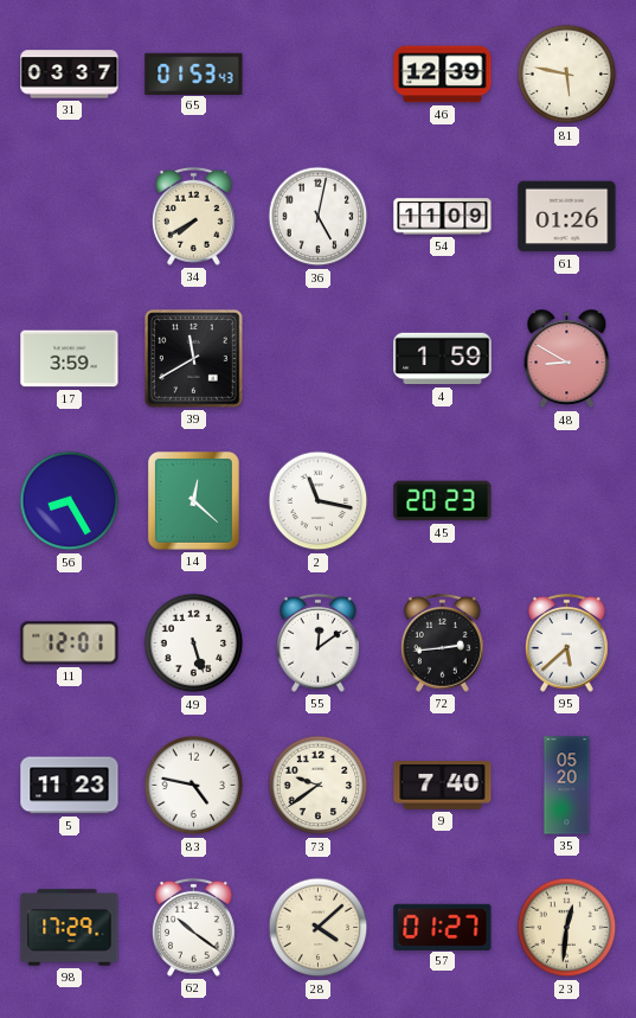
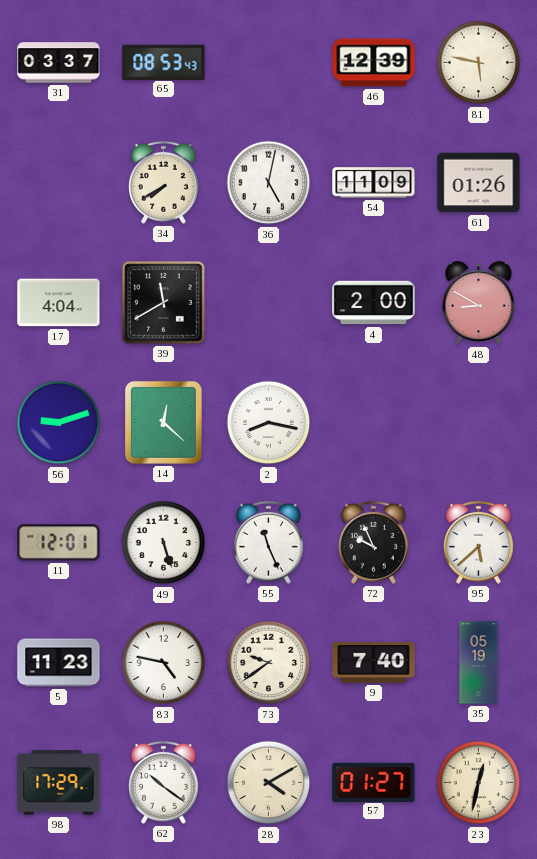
65: 01:53 -> 08:53
17: 3:59 -> 4:04
4: 1:59 -> 2:00
56: 8:25 -> 9:12
2: 11:17 -> 8:17
45: 20:23 -> none
55: 12:09 -> 11:26
72: 2:44 -> 9:56
35: 05:20 -> 05:19
28: 4:08 -> 4:10
23: 12:31 -> 12:32
